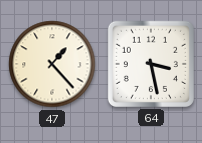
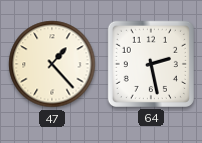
64: 3:28 -> 2:28
